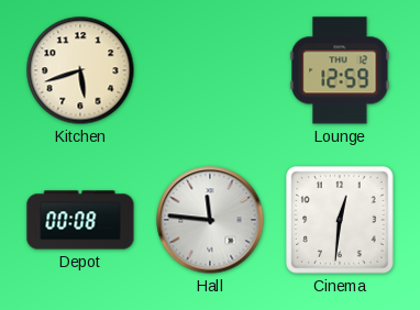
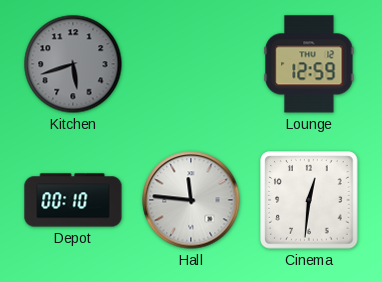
Kitchen dial: cream -> grey
Depot: 00:08 -> 00:10
